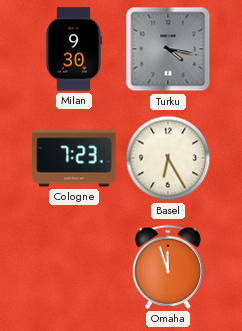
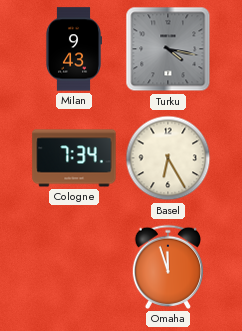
Milan: 9:30 -> 9:43
Cologne: 7:23 -> 7:34
